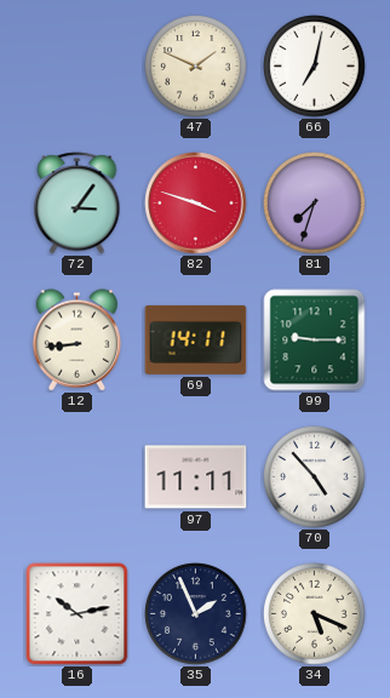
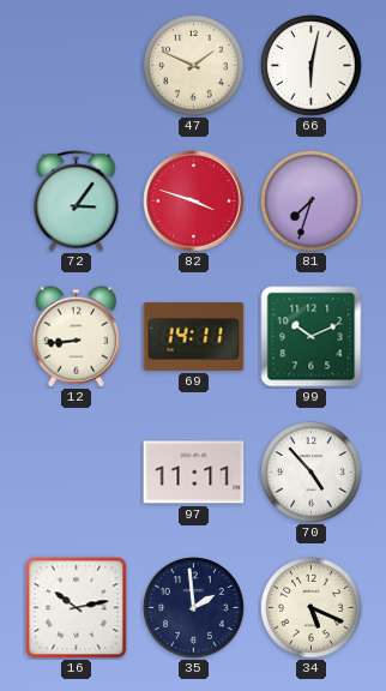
66: 7:02 -> 6:02
99: 9:15 -> 10:11
35: 1:56 -> 1:59
